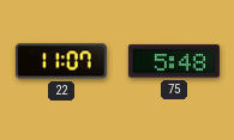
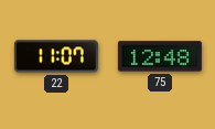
75: 5:48 -> 12:48
